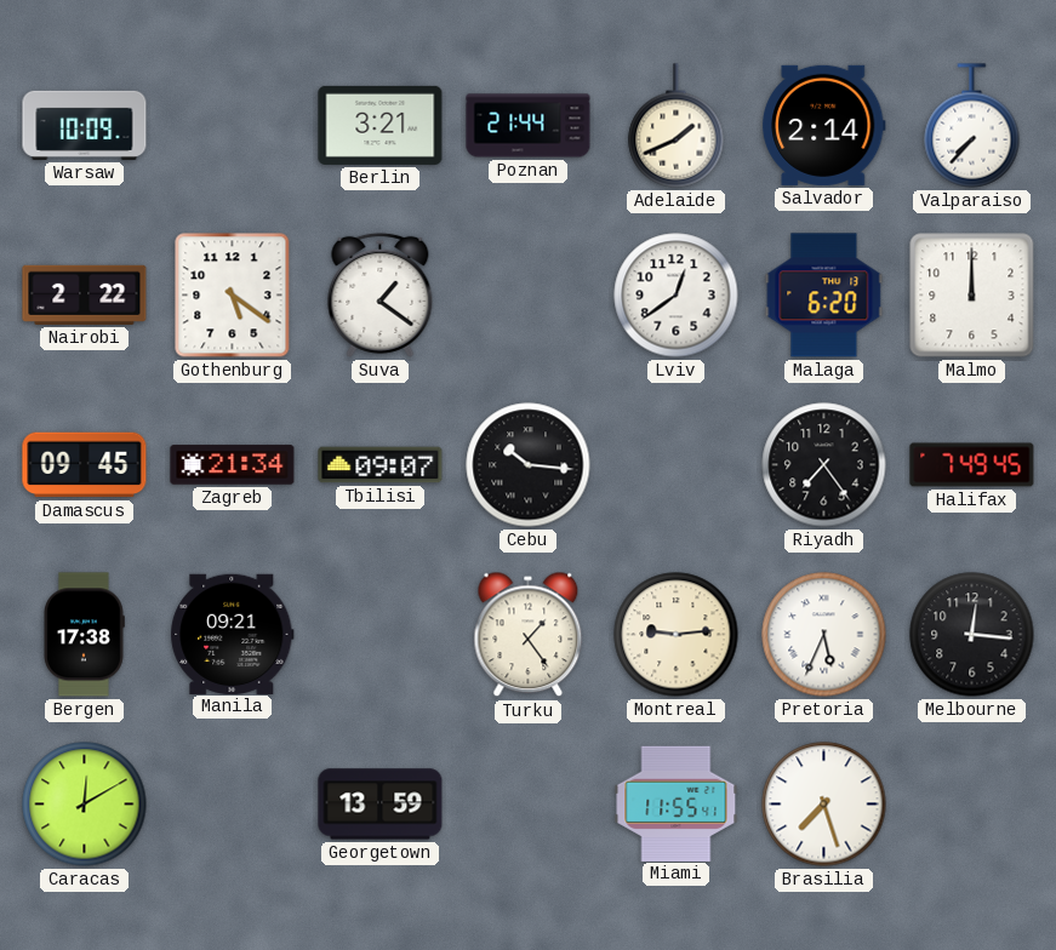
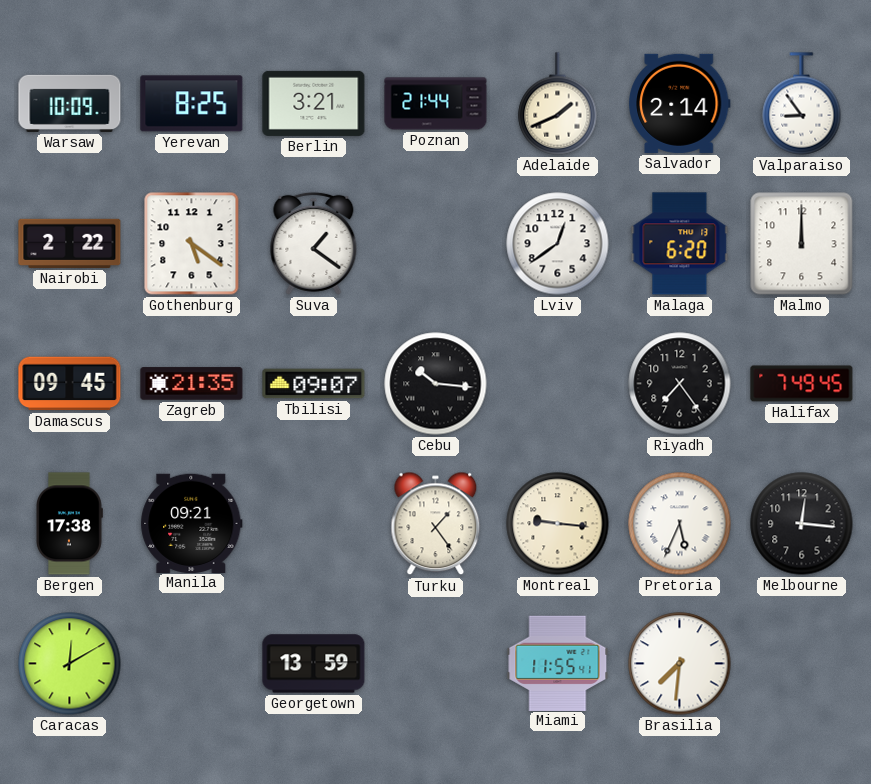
Yerevan: none -> 8:25
Valparaiso: 7:37 -> 8:54
Zagreb: 21:34 -> 21:35
Montreal: 9:14 -> 9:16
Brasilia: 7:27 -> 7:31
